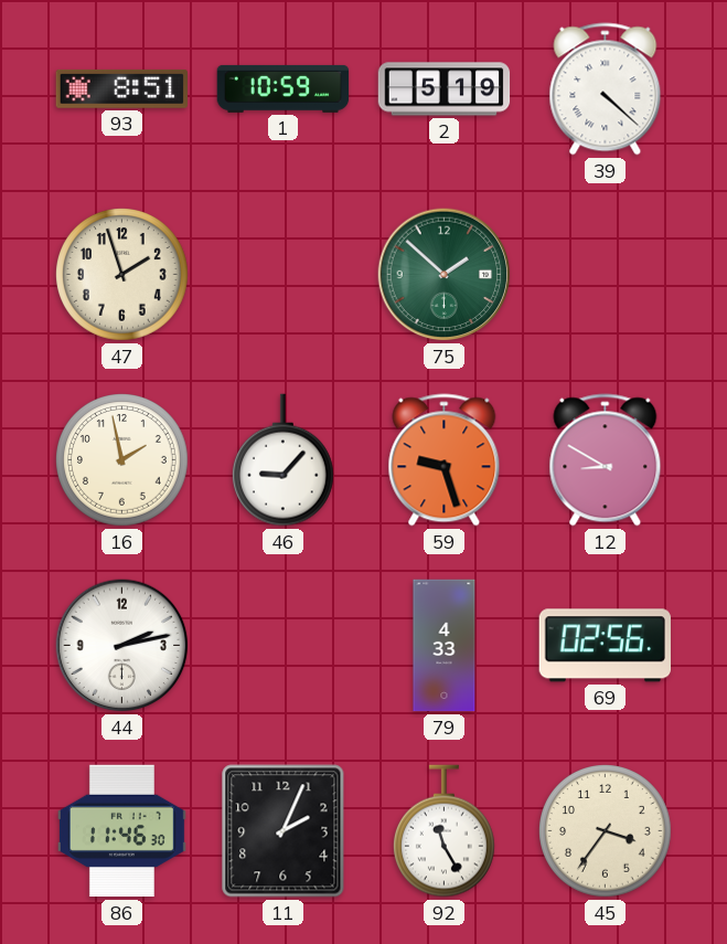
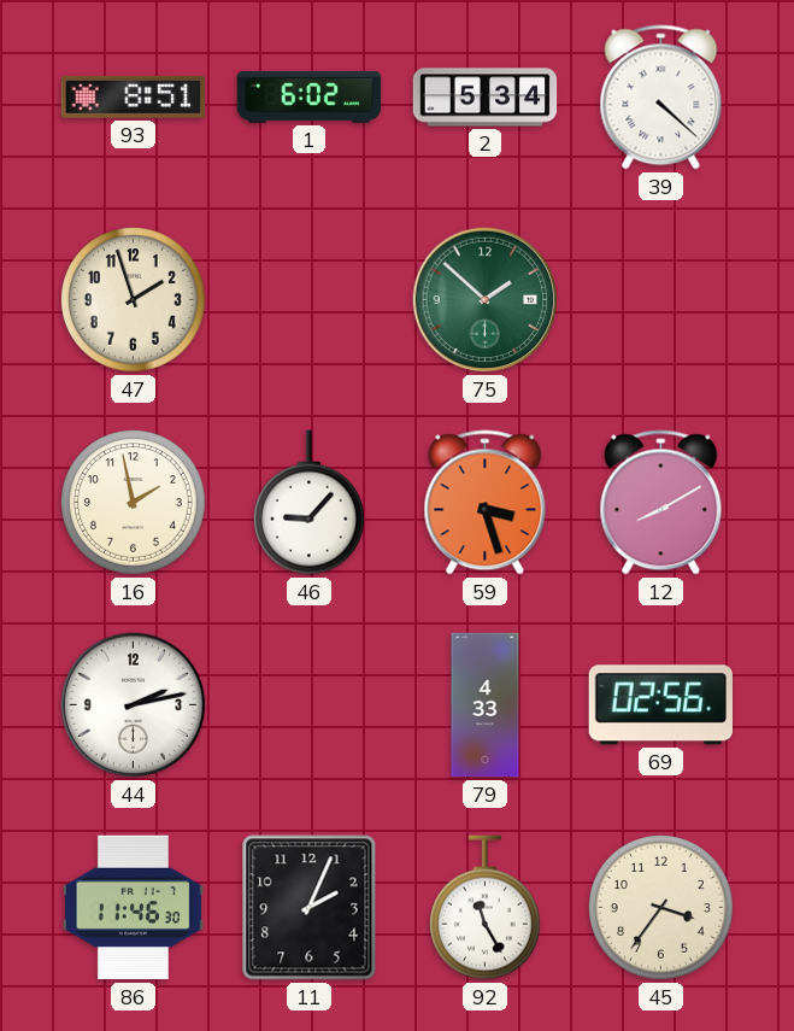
1: 10:59 -> 6:02
2: 5:19 -> 5:34
59: 9:27 -> 3:27
12: 8:50 -> 8:10
